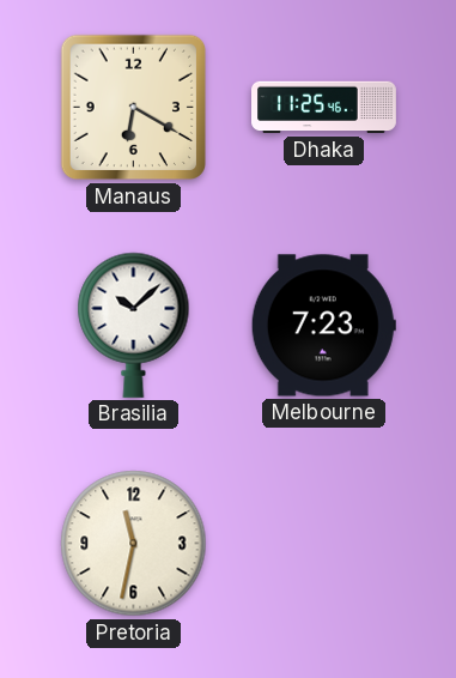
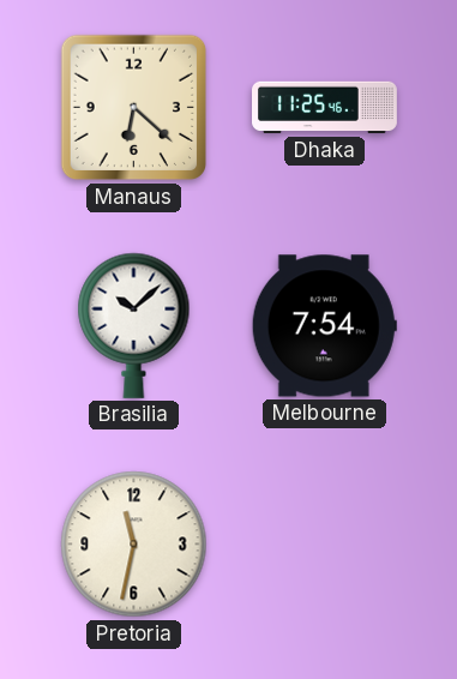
Manaus: 6:20 -> 6:22
Melbourne: 7:23 -> 7:54
